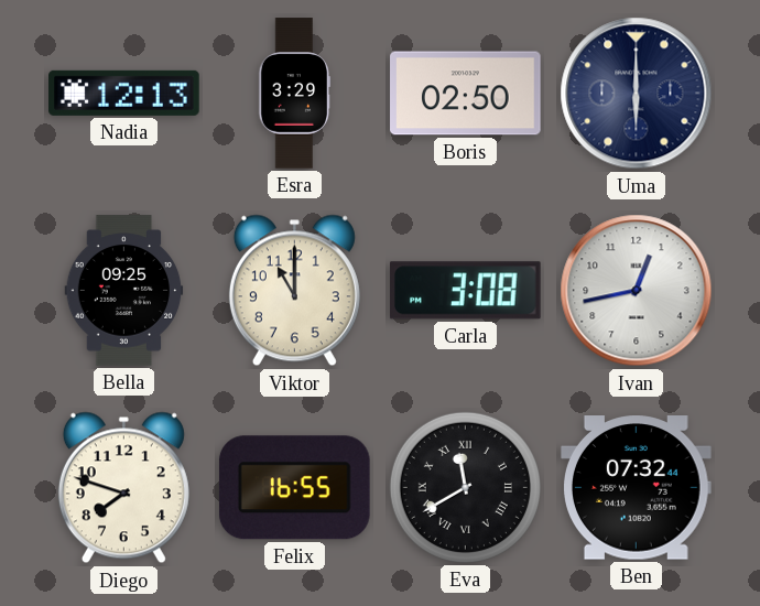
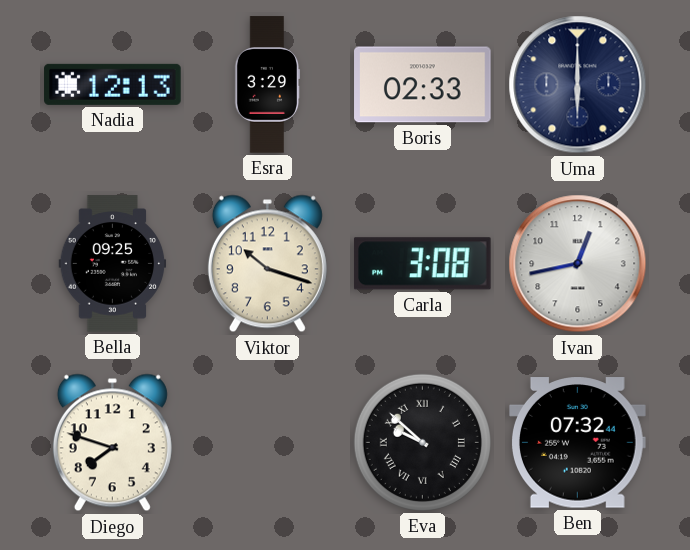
Boris: 02:50 -> 02:33
Viktor: 11:00 -> 10:18
Felix: 16:55 -> none
Eva: 11:40 -> 9:52
